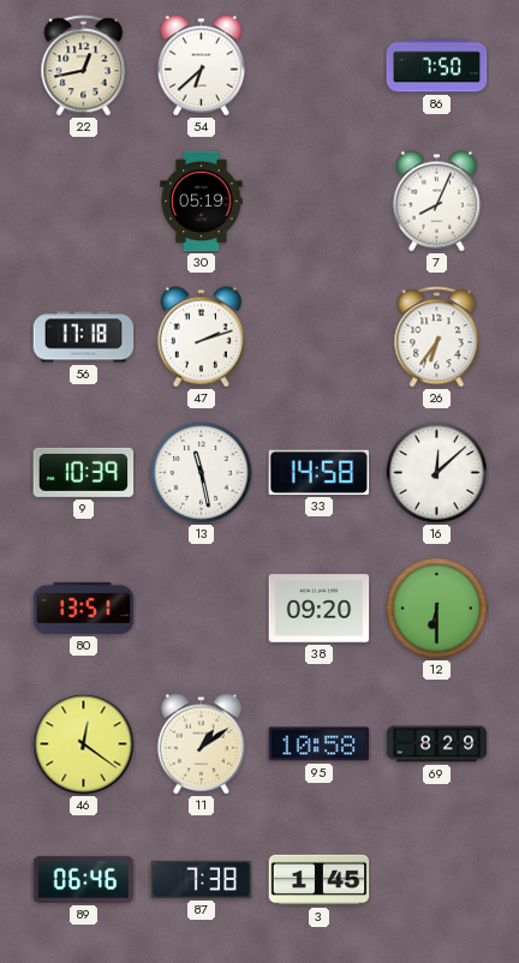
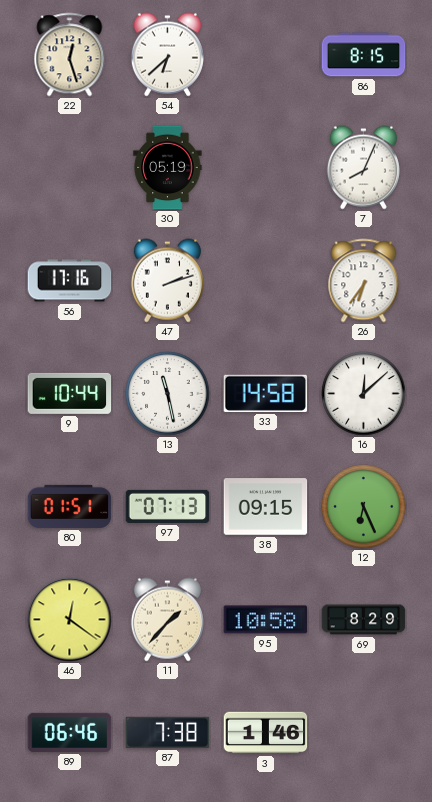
22: 12:43 -> 12:27
86: 7:50 -> 8:15
56: 17:18 -> 17:16
9: 10:39 -> 10:44
80: 13:51 -> 01:51
97: none -> 07:13
38: 09:20 -> 09:15
12: 6:30 -> 6:26
11: 1:09 -> 1:37
3: 1:45 -> 1:46
